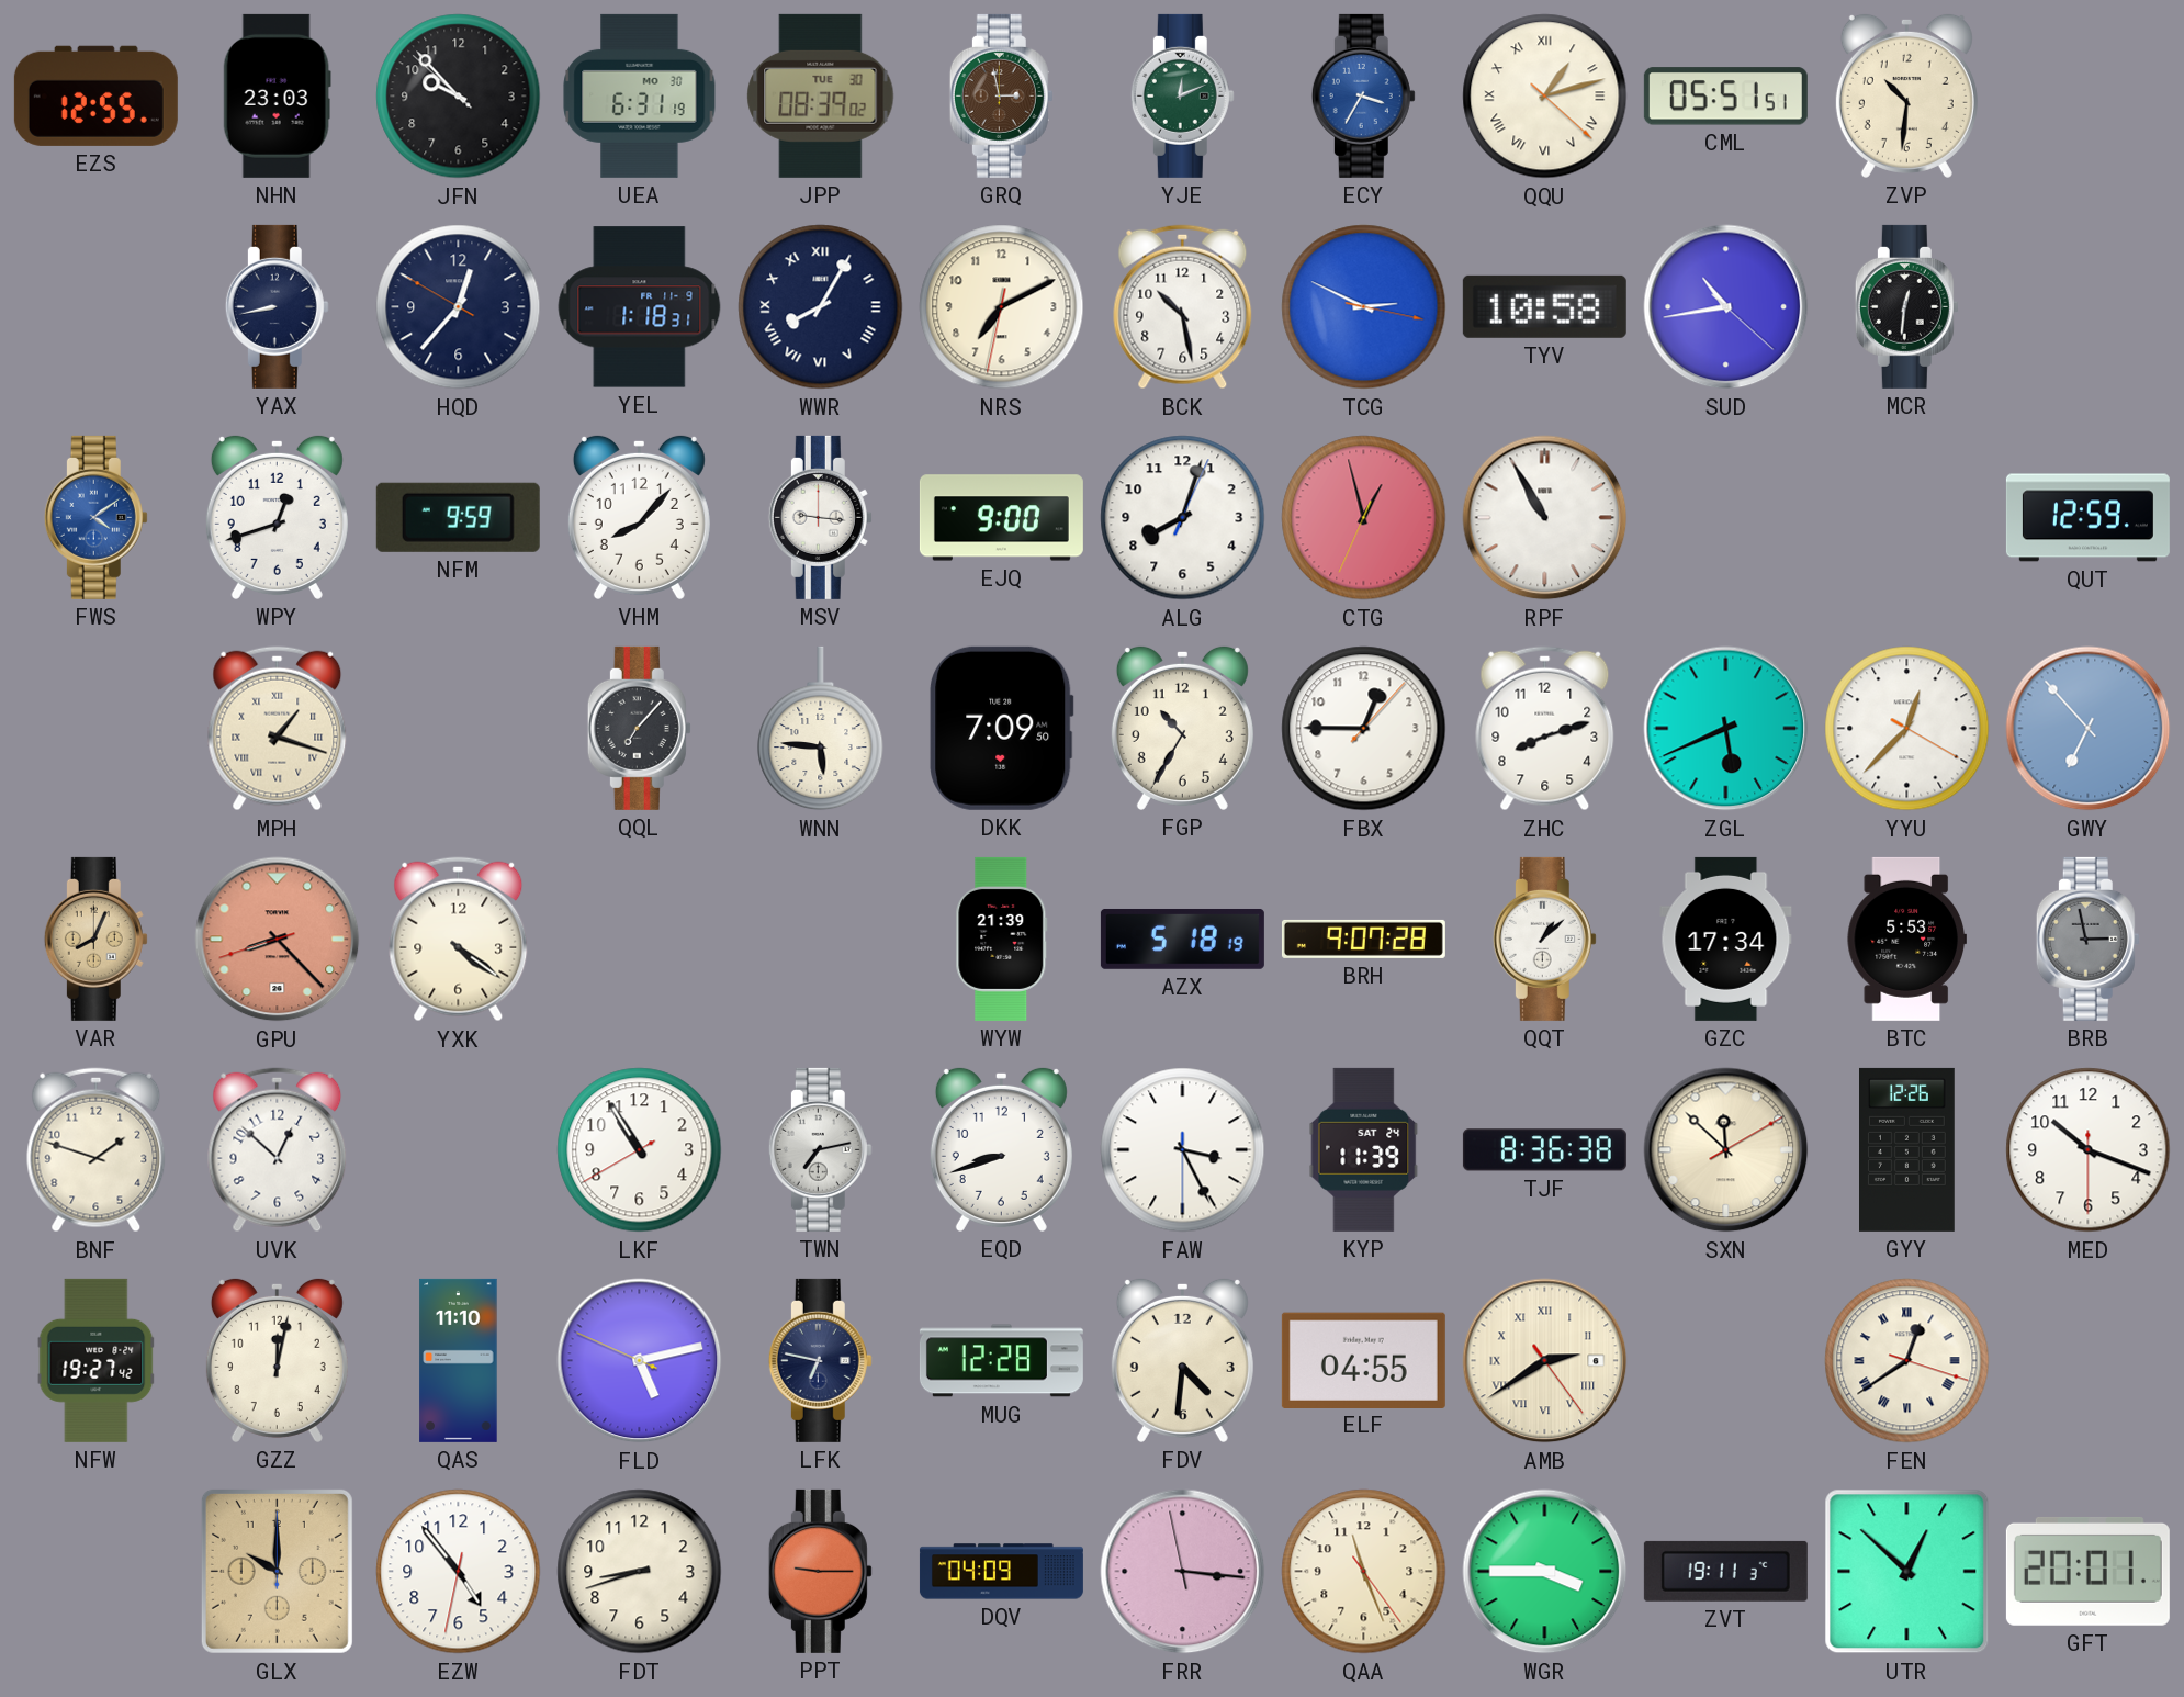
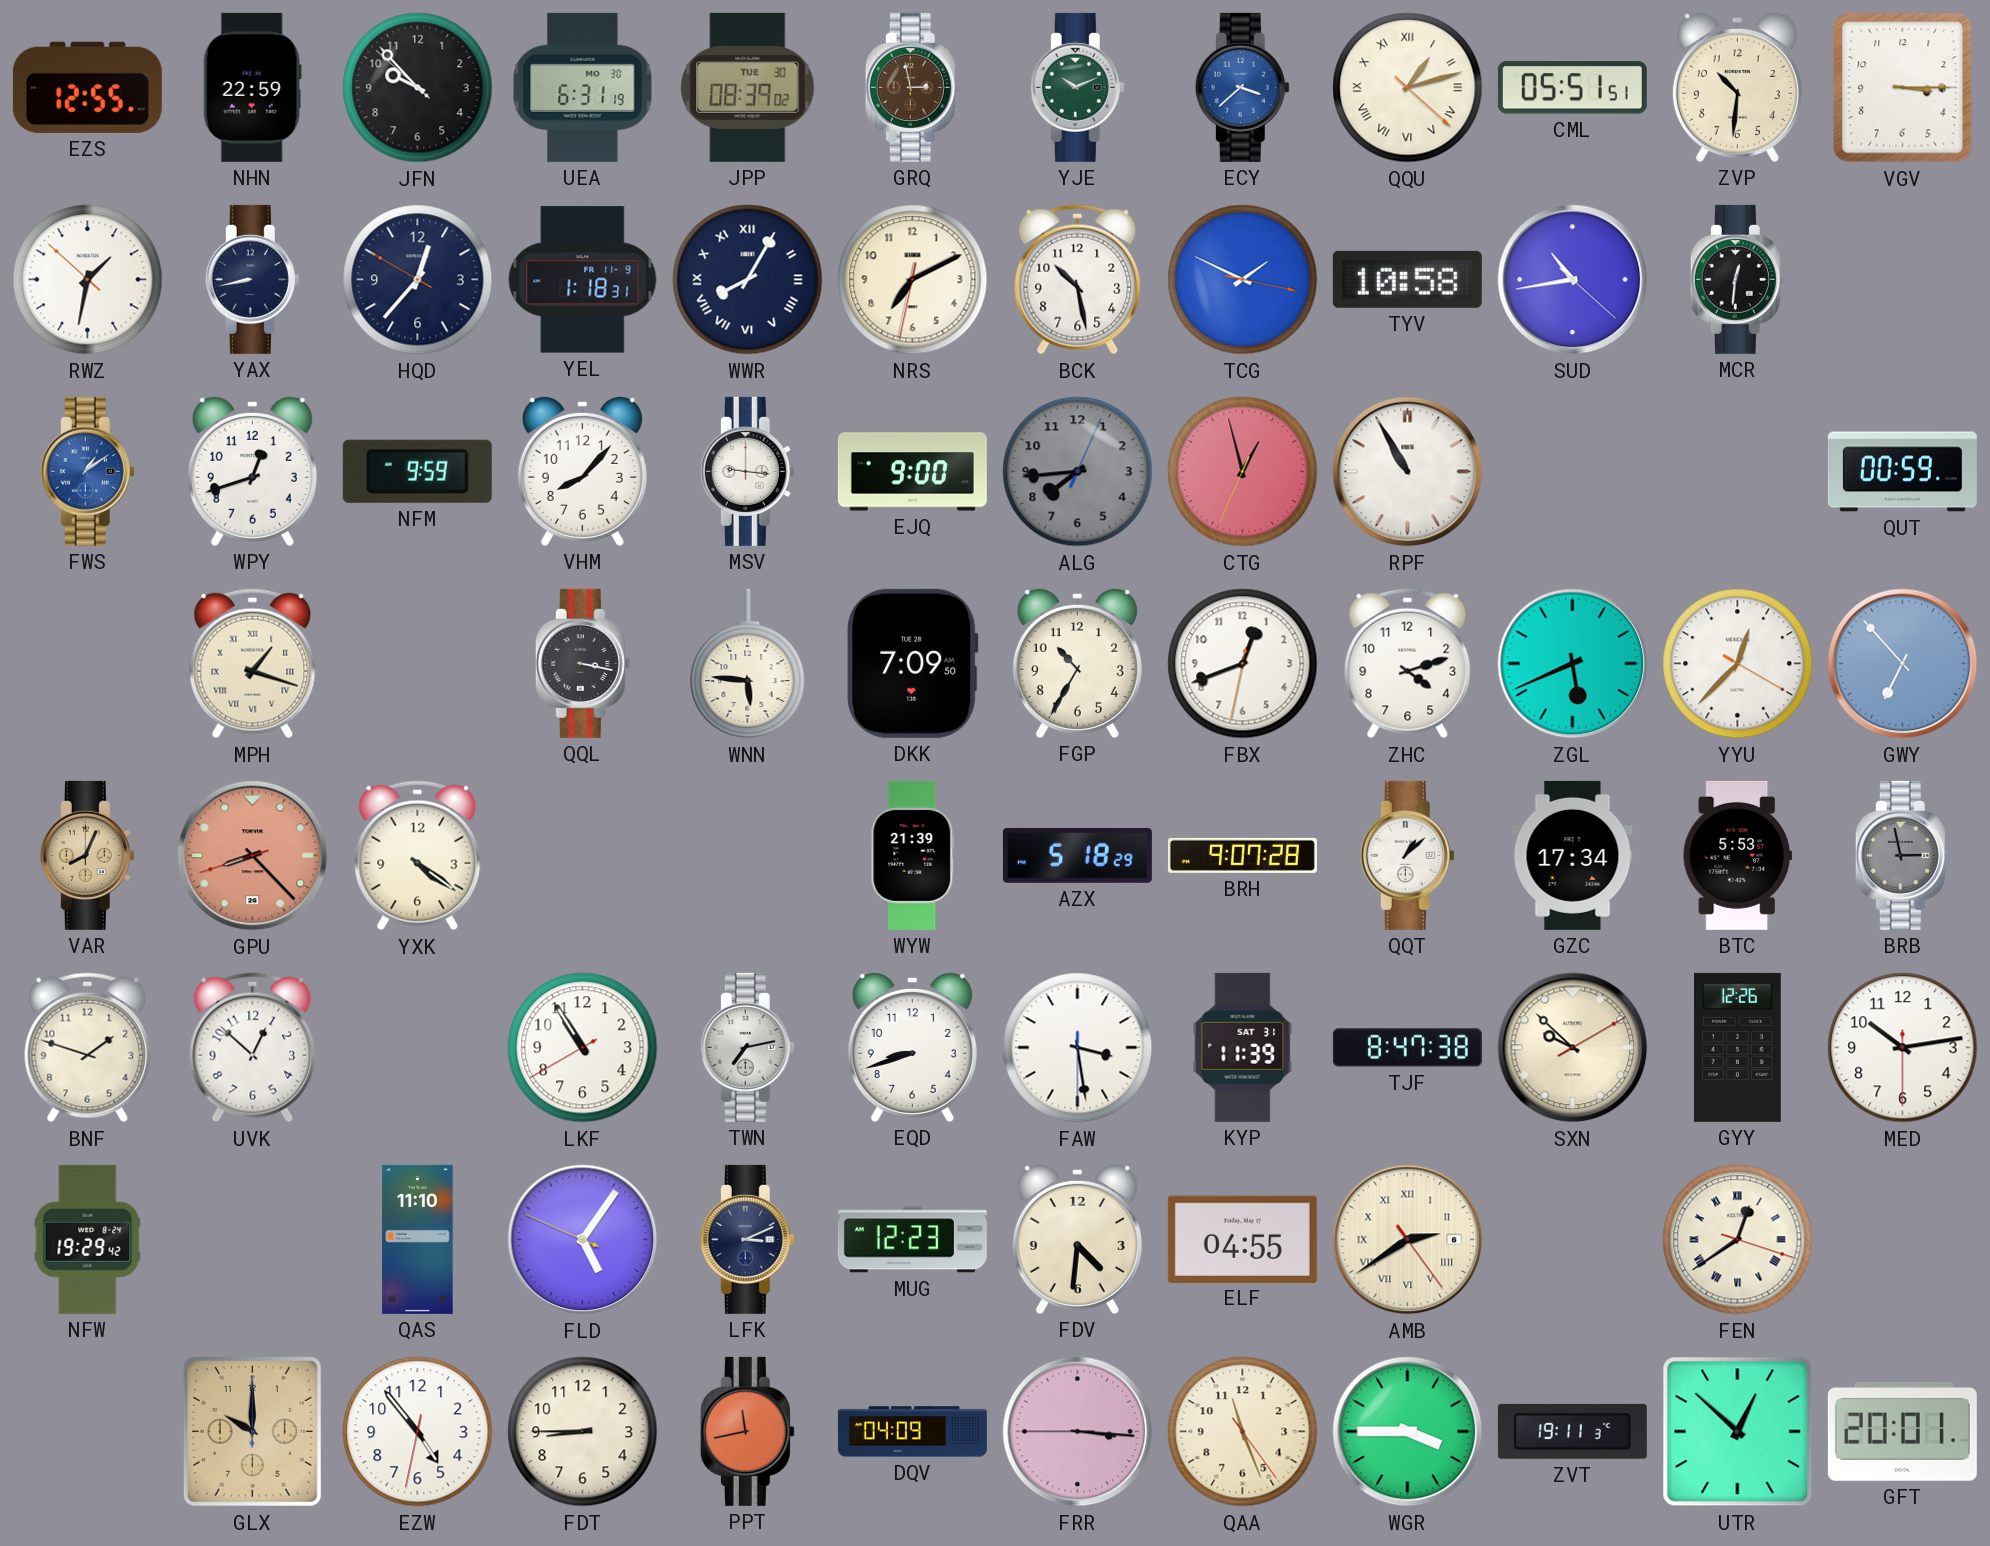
NHN: 23:03 -> 22:59
YJE: 12:11 -> 10:11
ECY: 3:35 -> 3:38
VGV: none -> 3:15
RWZ: none -> 1:31
TCG: 2:49 -> 1:49
FWS: 4:09 -> 1:09
ALG: 8:03 -> 7:44
ALG dial: white -> grey
QUT: 12:59 -> 00:59
QQL: 7:07 -> 3:17
FBX: 12:45 -> 12:41
ZHC: 8:12 -> 4:12
AZX: 5:18:19 -> 5:18:29
FAW: 3:25 -> 3:28
KYP date: SAT 24 -> SAT 31
TJF: 8:36 -> 8:47
SXN: 11:52 -> 9:52
MED: 10:18 -> 10:13
NFW: 19:27 -> 19:29
GZZ: 12:02 -> none
FLD: 5:12 -> 5:05
LFK: 6:47 -> 3:11
MUG: 12:28 -> 12:23
FDT: 8:42 -> 8:45
PPT: 9:15 -> 11:43
FRR: 3:15:58 -> 3:15:45
